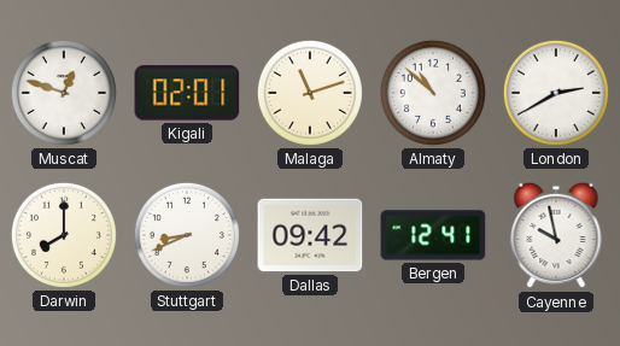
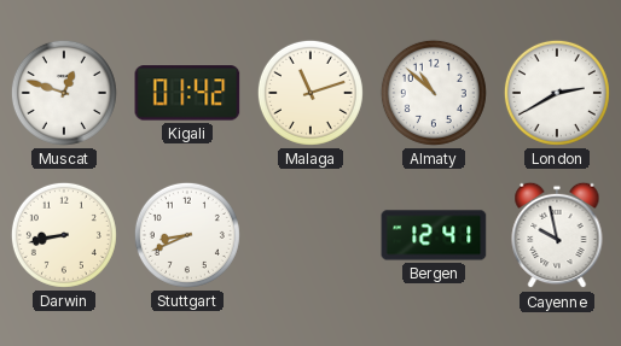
Kigali: 02:01 -> 01:42
Darwin: 8:00 -> 8:43
Dallas: 09:42 -> none
